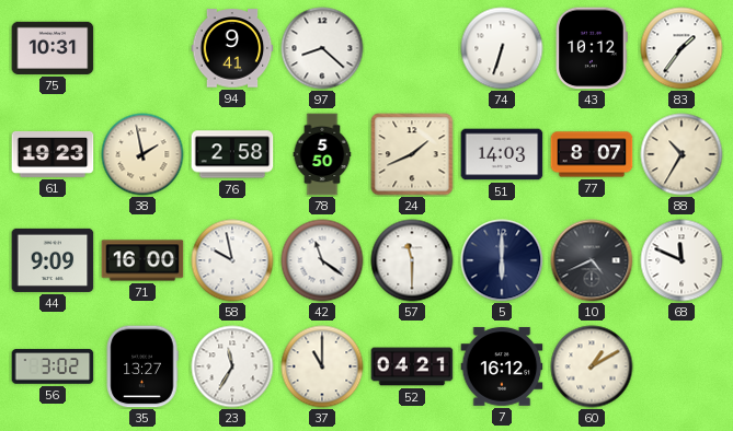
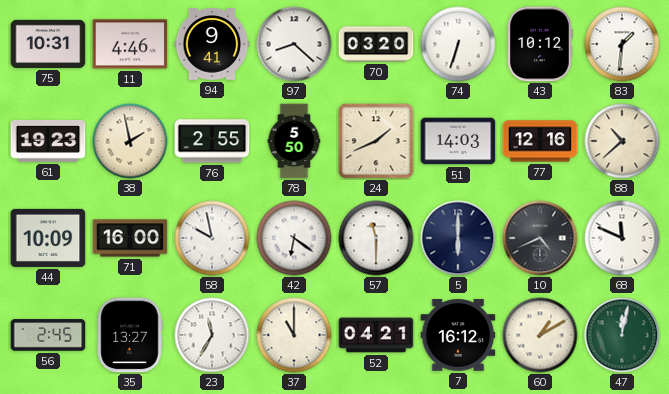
11: none -> 4:46
70: none -> 03:20
83: 1:36 -> 1:31
76: 2:58 -> 2:55
77: 8:07 -> 12:16
88: 10:35 -> 10:38
44: 9:09 -> 10:09
42: 11:21 -> 6:21
56: 3:02 -> 2:45
47: none -> 12:02
